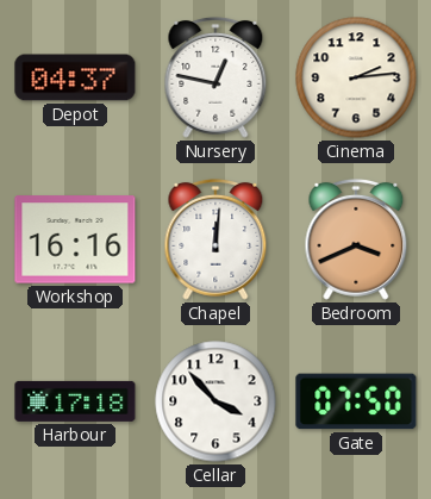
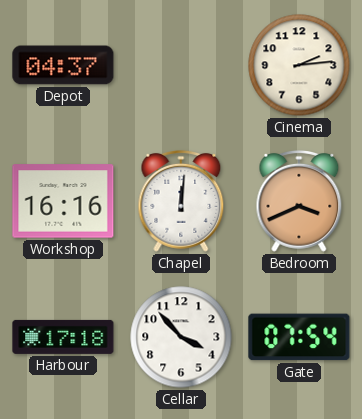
Nursery: 12:47 -> none
Gate: 07:50 -> 07:54
